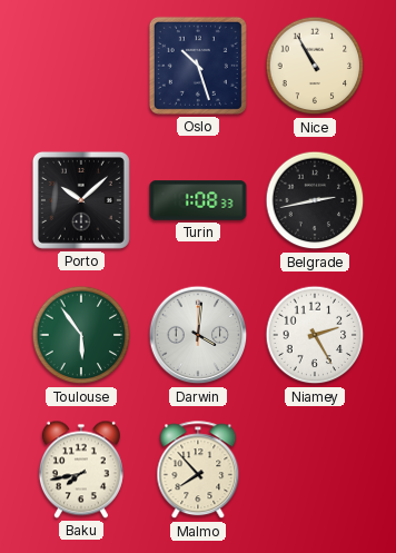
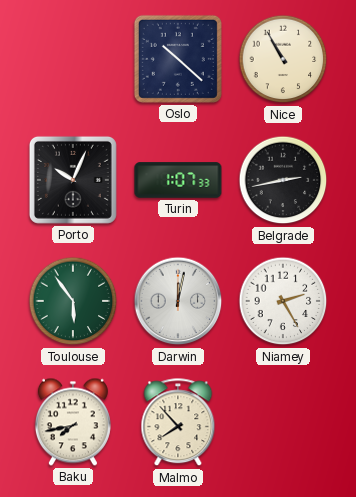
Oslo: 10:27 -> 10:22
Porto: 10:08 -> 10:04
Turin: 1:08 -> 1:07
Darwin: 4:01 -> 12:02
